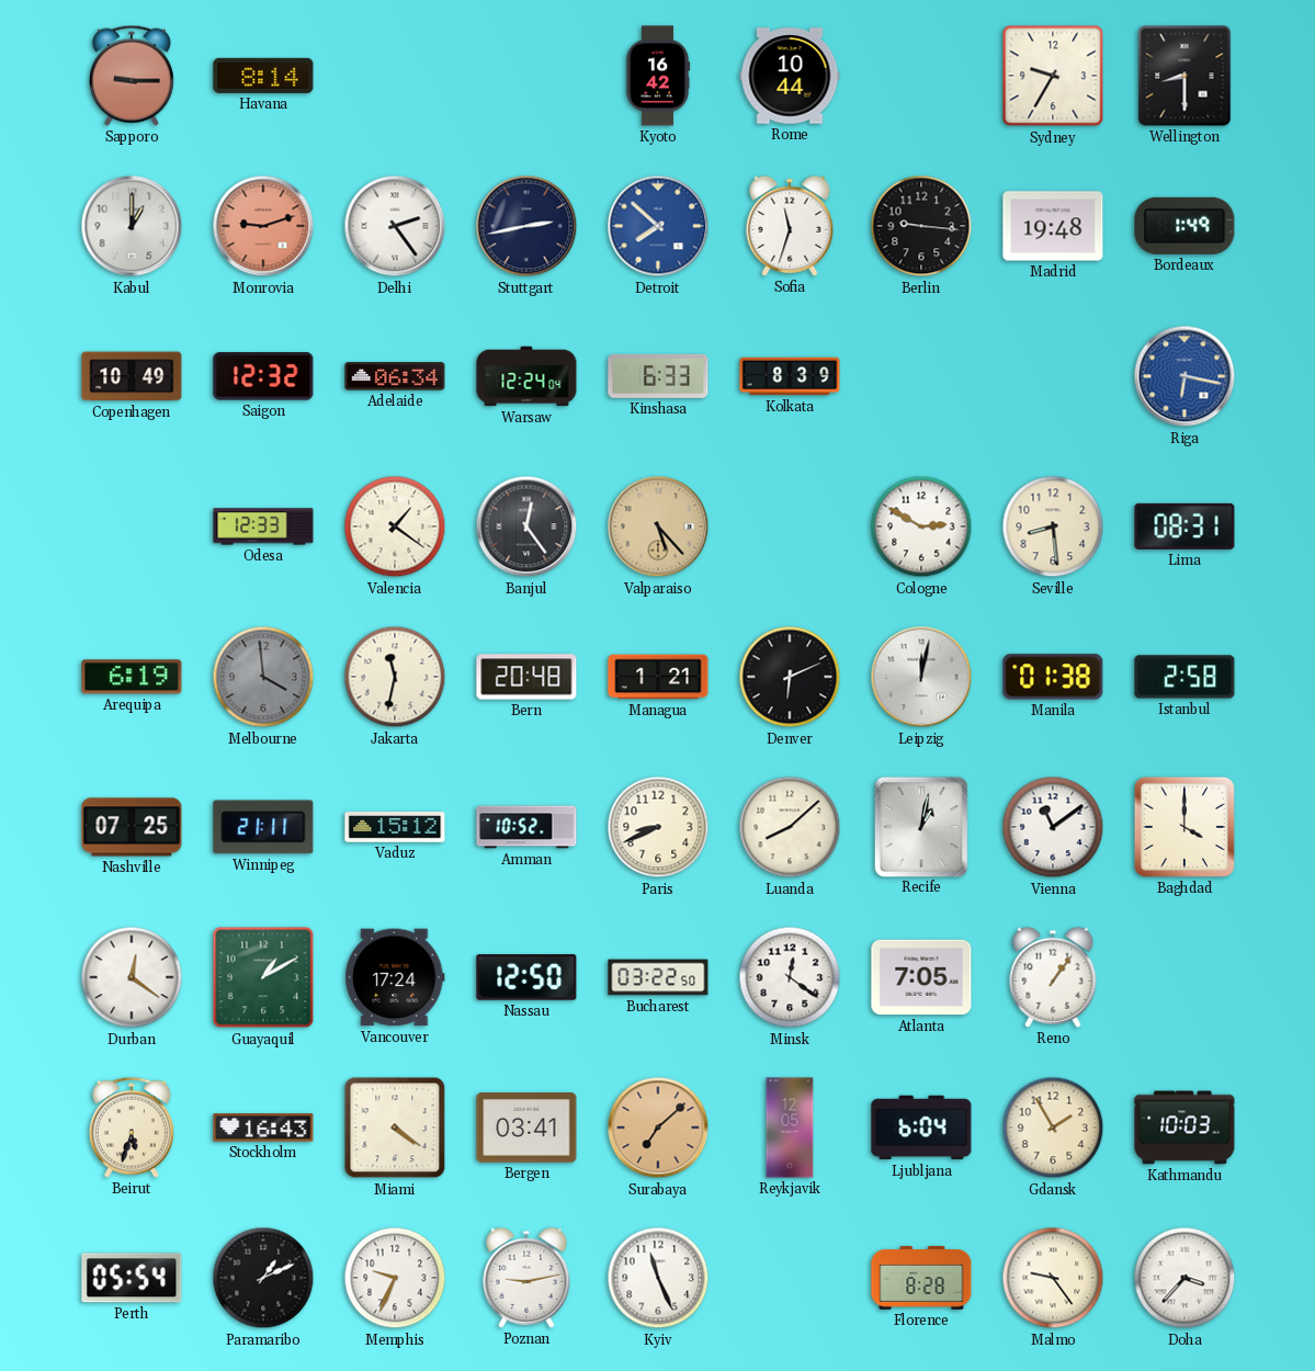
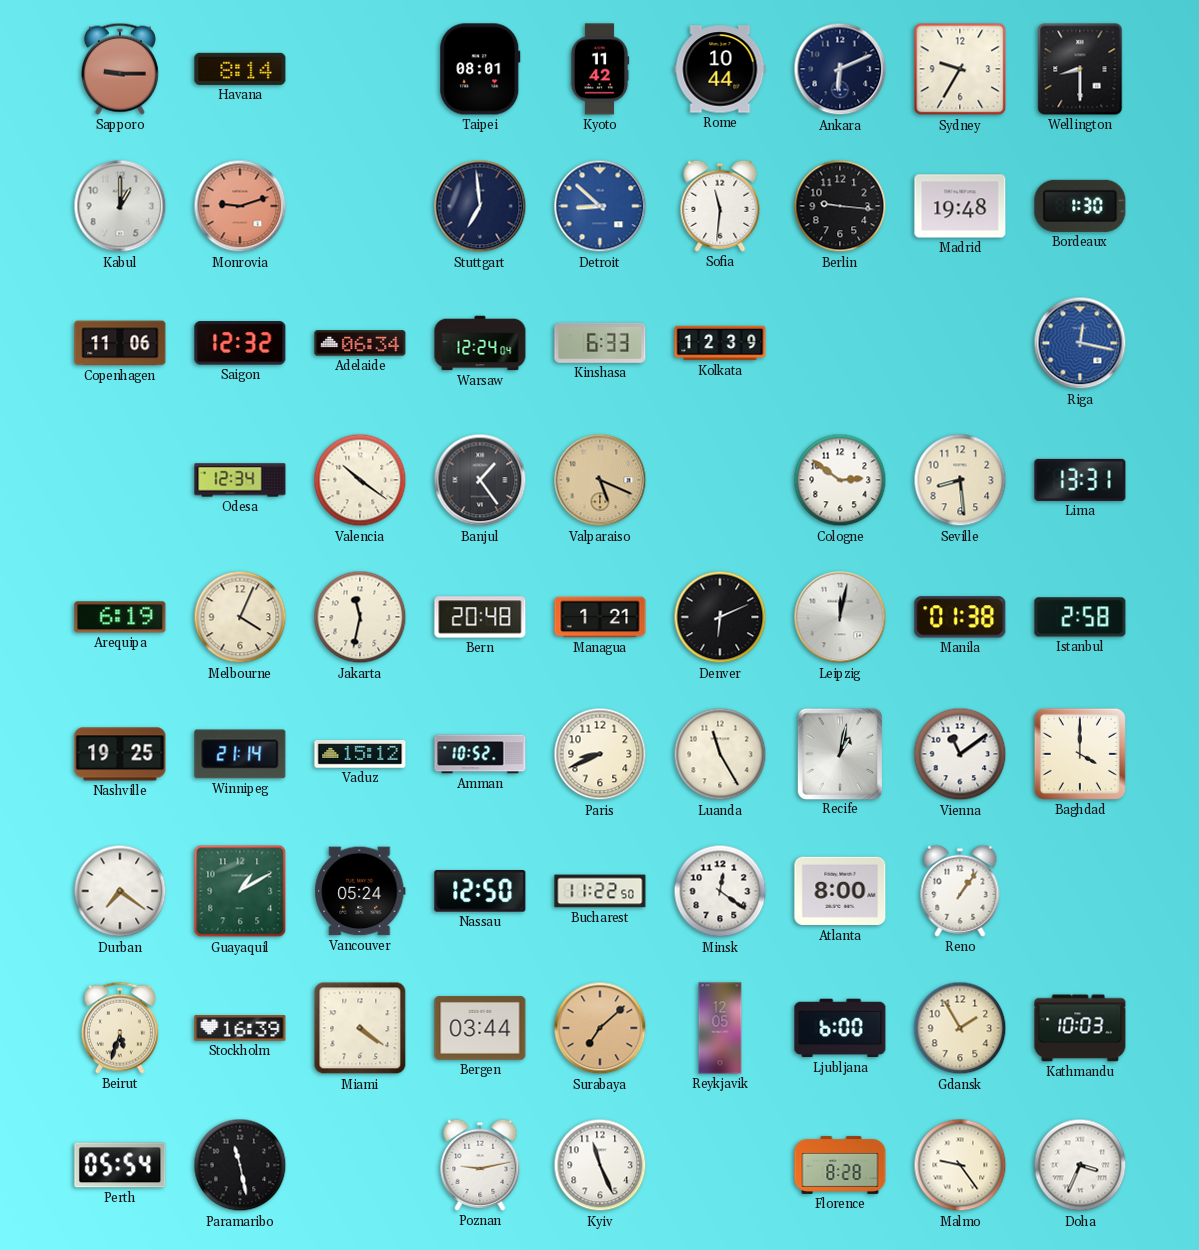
Taipei: none -> 08:01
Kyoto: 16:42 -> 11:42
Ankara: none -> 6:11
Delhi: 2:24 -> none
Stuttgart: 2:43 -> 6:59
Detroit: 7:52 -> 8:52
Sofia: 11:33 -> 11:31
Bordeaux: 1:49 -> 1:30
Copenhagen: 10:49 -> 11:06
Kolkata: 8:39 -> 12:39
Riga: 6:17 -> 12:17
Odesa: 12:33 -> 12:34
Valencia: 1:21 -> 10:21
Banjul: 12:24 -> 1:24
Valparaiso: 5:23 -> 5:19
Cologne: 2:50 -> 2:51
Lima: 08:31 -> 13:31
Melbourne: 3:59 -> 4:04
Melbourne dial: grey -> cream
Nashville: 07:25 -> 19:25
Winnipeg: 21:11 -> 21:14
Luanda: 8:08 -> 11:25
Durban: 12:21 -> 7:21
Vancouver: 17:24 -> 05:24
Bucharest: 03:22 -> 11:22
Atlanta: 7:05 -> 8:00
Stockholm: 16:43 -> 16:39
Bergen: 03:41 -> 03:44
Ljubljana: 6:04 -> 6:00
Paramaribo: 1:11 -> 11:28
Memphis: 9:34 -> none
Doha: 3:37 -> 3:34
